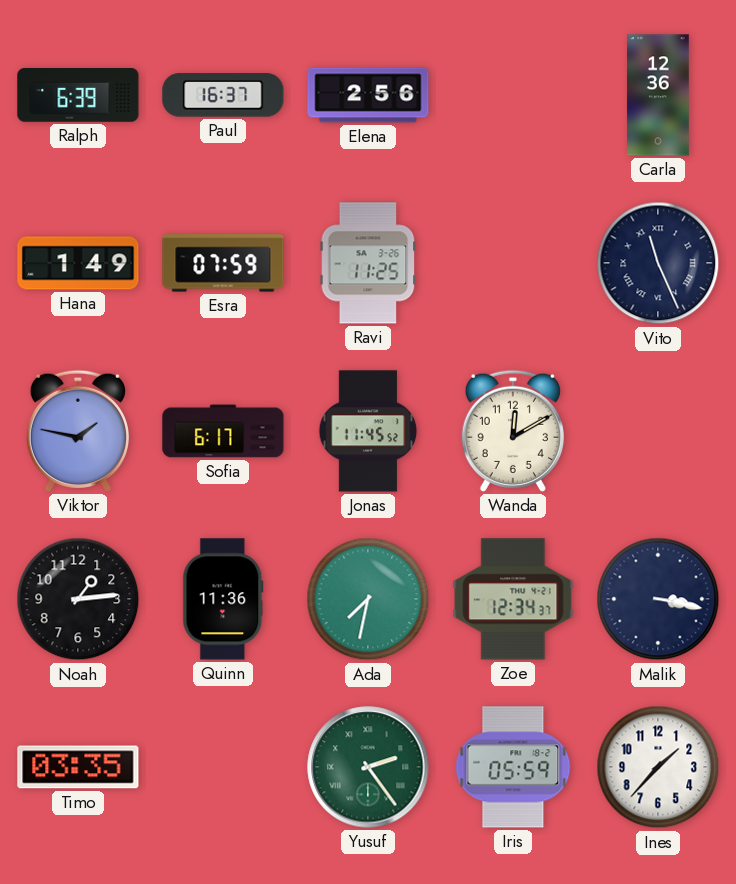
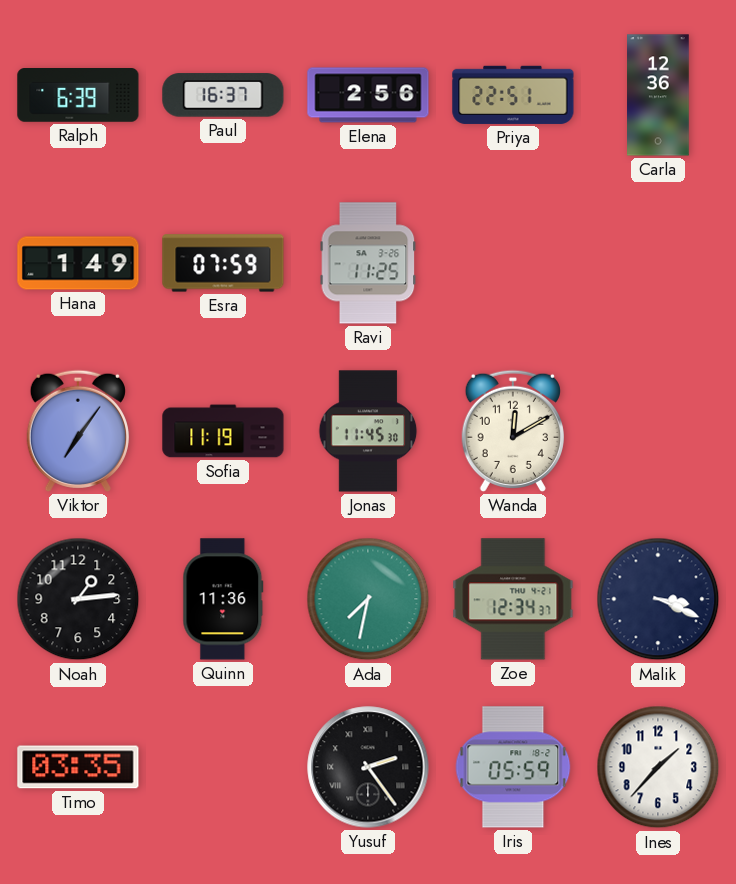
Priya: none -> 22:51
Vito: 11:26 -> none
Viktor: 1:47 -> 7:06
Sofia: 6:17 -> 11:19
Jonas: 11:45:52 -> 11:45:30
Malik: 3:17 -> 3:19
Yusuf dial: green -> black
